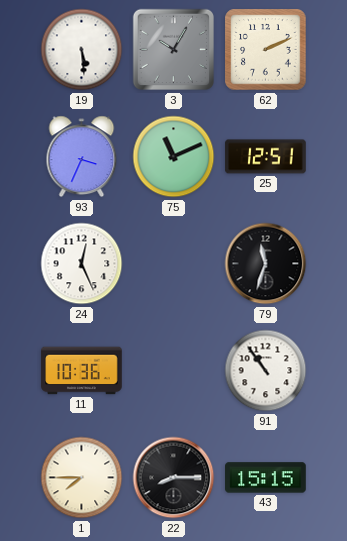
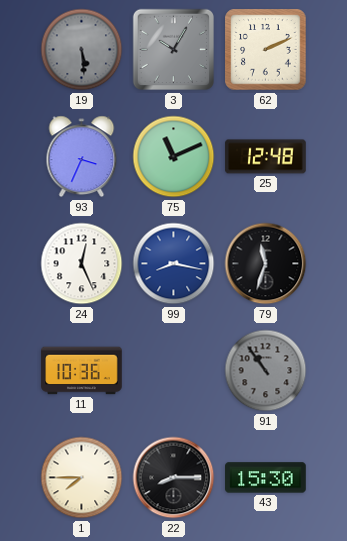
19 dial: white -> grey
25: 12:51 -> 12:48
99: none -> 8:17
91 dial: white -> grey
43: 15:15 -> 15:30
